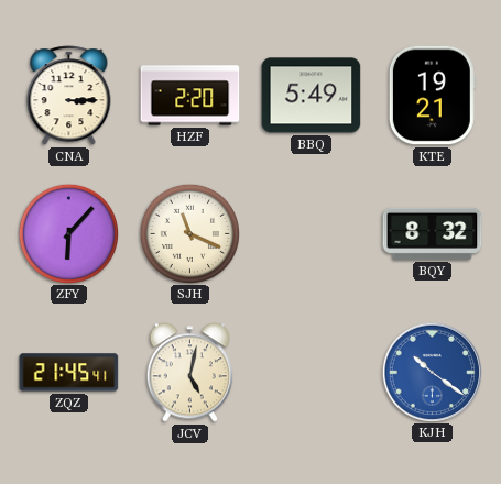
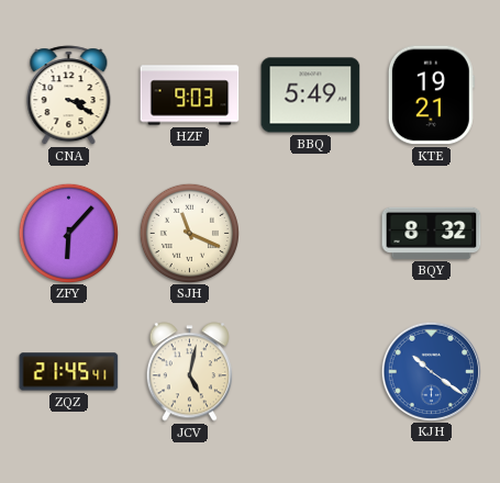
CNA: 3:15 -> 3:20
HZF: 2:20 -> 9:03
